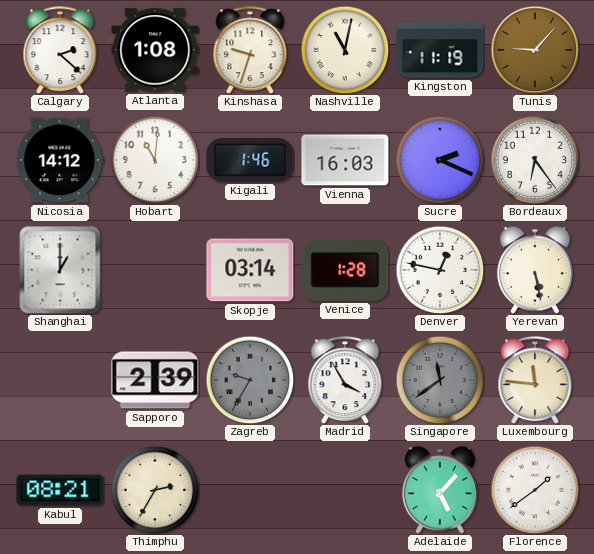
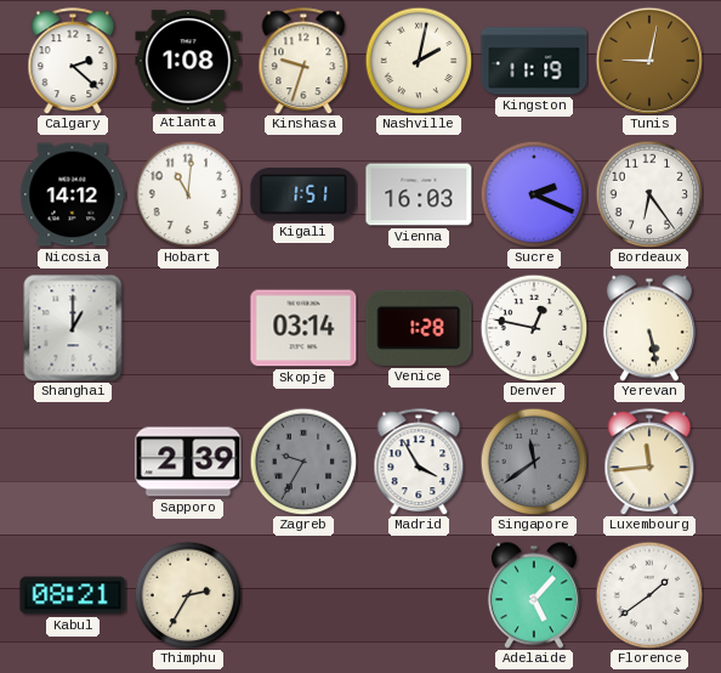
Nashville: 11:02 -> 2:02
Tunis: 9:07 -> 9:02
Kigali: 1:46 -> 1:51
Luxembourg: 11:46 -> 11:44
